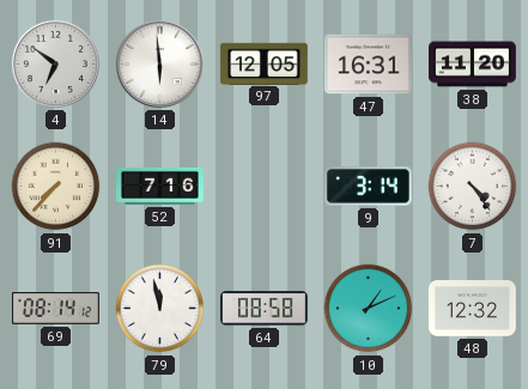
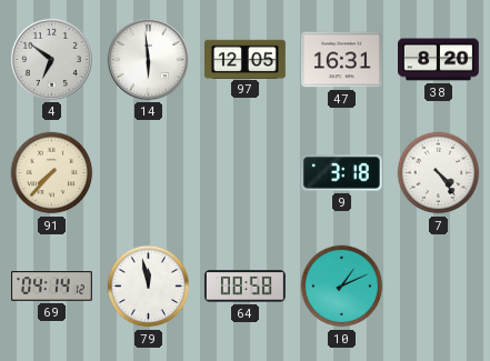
38: 11:20 -> 8:20
52: 7:16 -> none
9: 3:14 -> 3:18
69: 08:14 -> 04:14
48: 12:32 -> none
